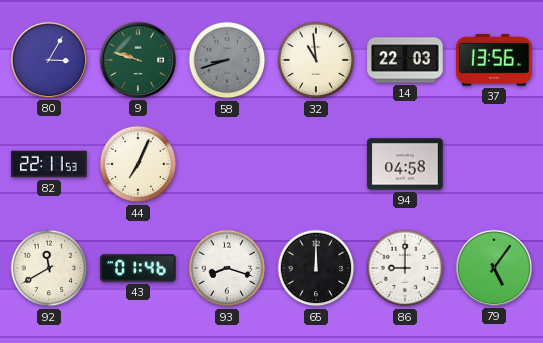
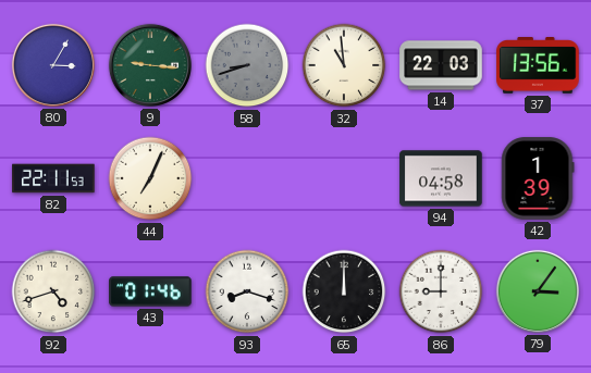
9: 9:48 -> 9:16
42: none -> 1:39
92: 11:40 -> 4:42
79: 5:06 -> 3:06
